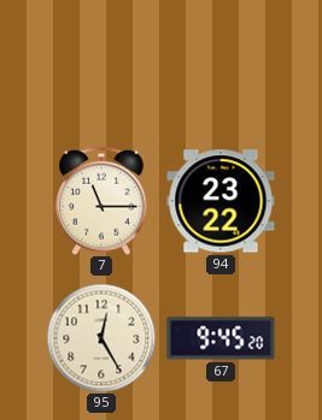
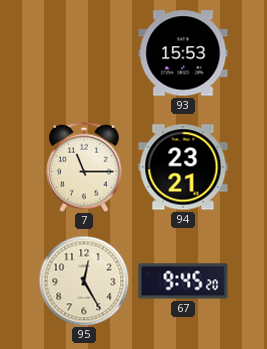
93: none -> 15:53
94: 23:22 -> 23:21
